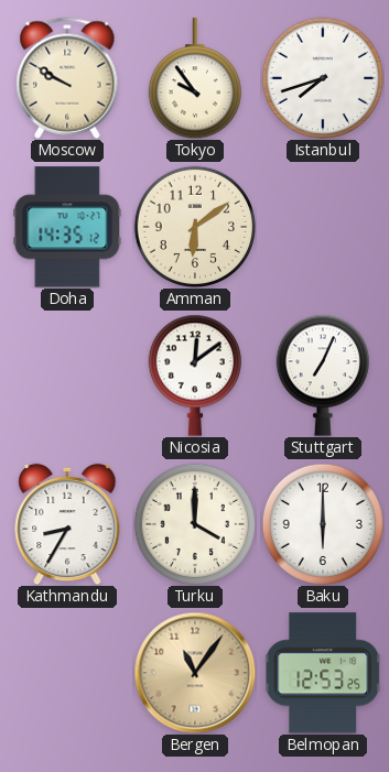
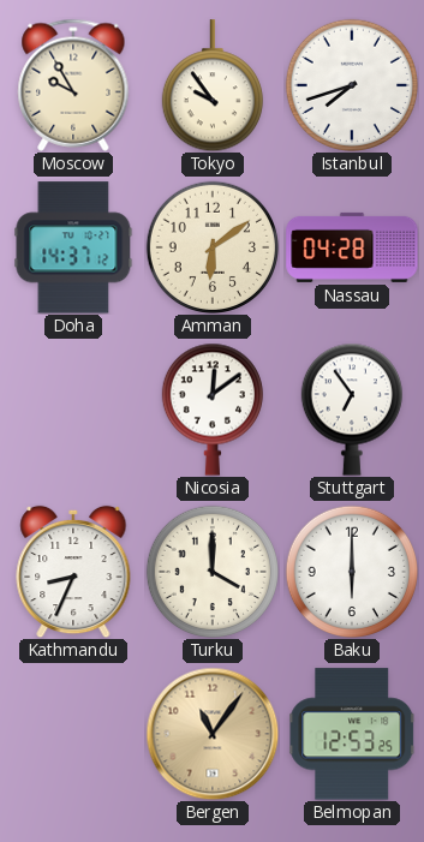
Moscow: 9:50 -> 9:55
Doha: 14:35 -> 14:37
Nassau: none -> 04:28
Stuttgart: 7:04 -> 6:54
Kathmandu: 8:35 -> 8:34
